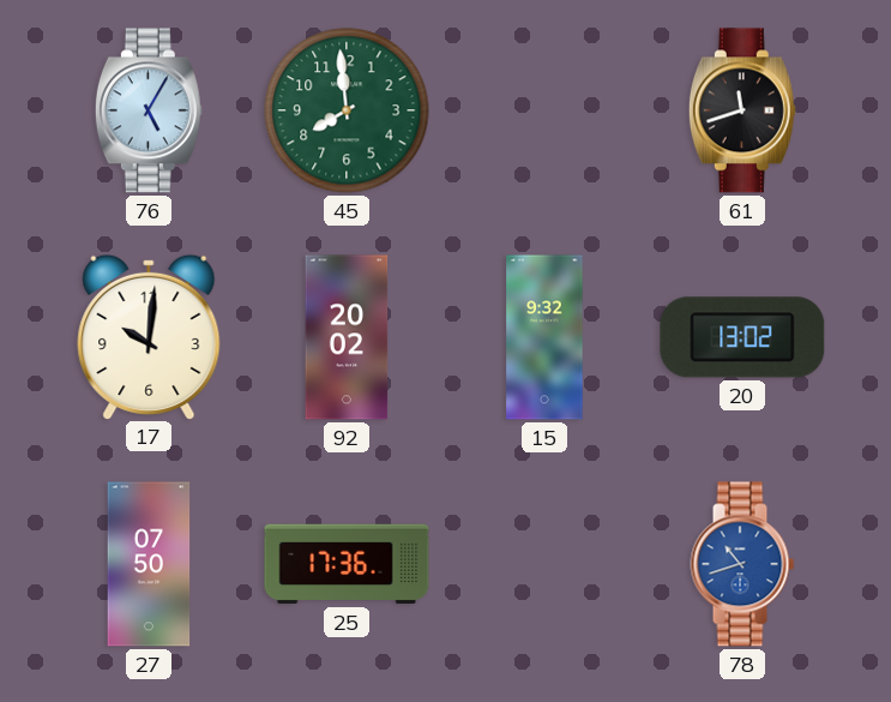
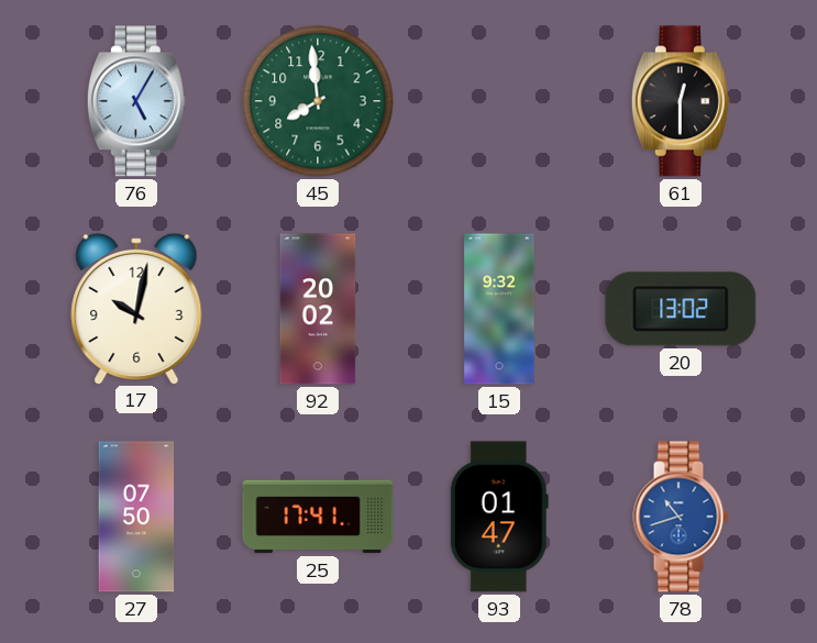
61: 11:42 -> 12:30
17: 10:01 -> 10:02
25: 17:36 -> 17:41
93: none -> 01:47
